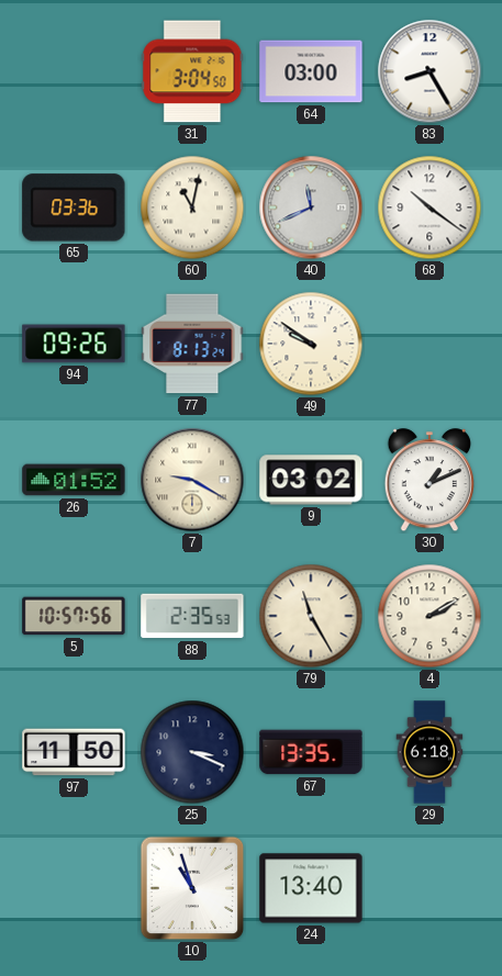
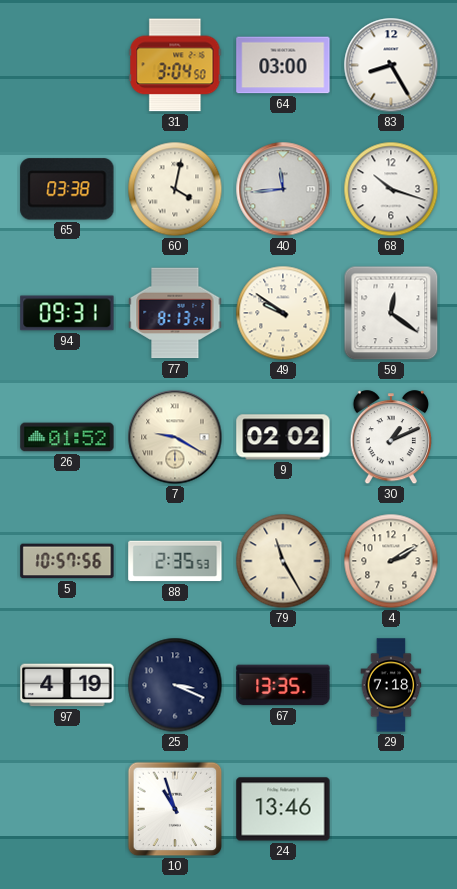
65: 03:36 -> 03:38
60: 11:02 -> 4:02
40: 11:41 -> 11:44
68: 10:21 -> 10:18
94: 09:26 -> 09:31
59: none -> 12:21
9: 03:02 -> 02:02
97: 11:50 -> 4:19
29: 6:18 -> 7:18
24: 13:40 -> 13:46
